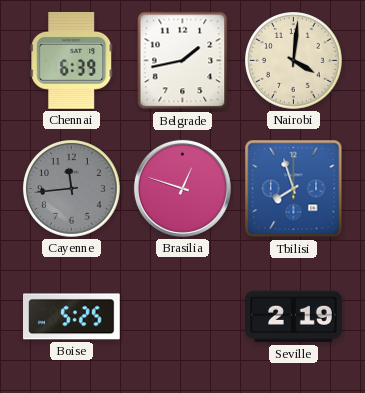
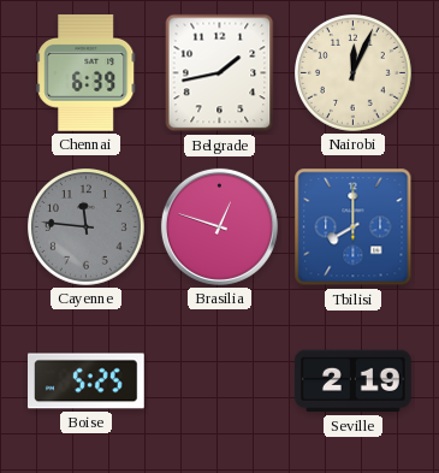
Nairobi: 4:01 -> 12:04
Cayenne: 11:44 -> 11:46
Tbilisi: 7:57 -> 8:00
